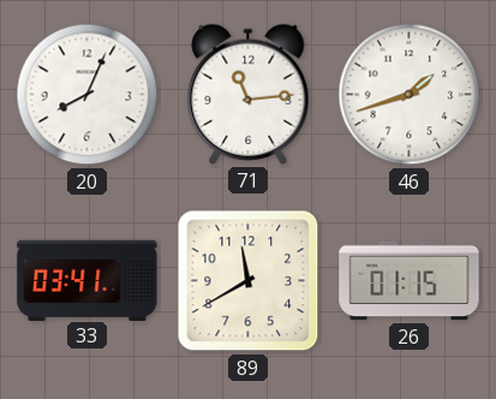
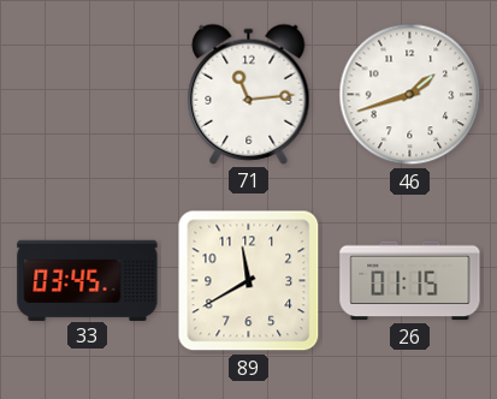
20: 8:04 -> none
33: 03:41 -> 03:45
